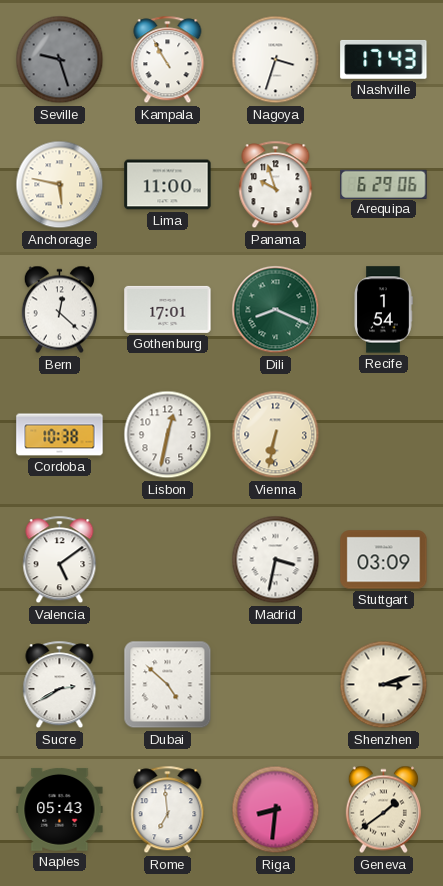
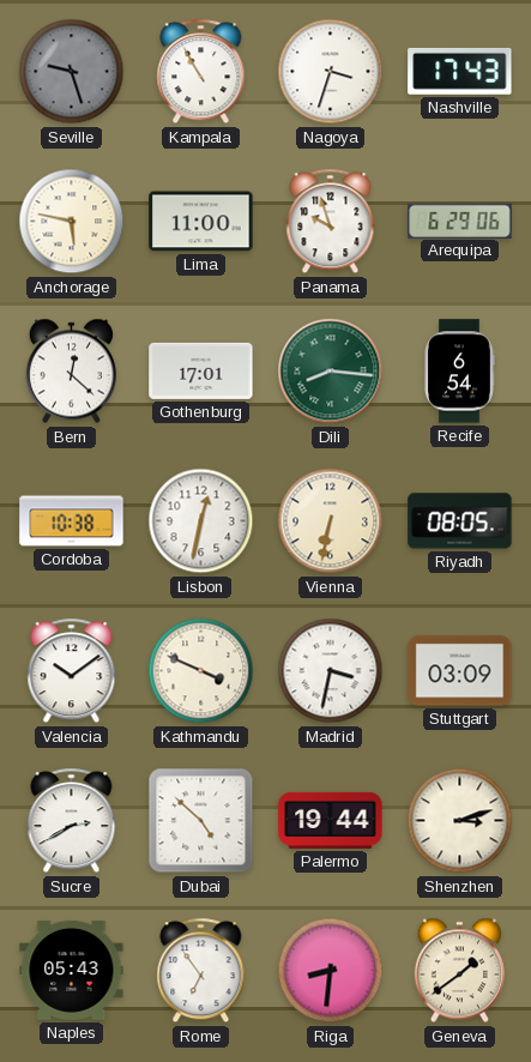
Dili: 8:19 -> 8:16
Recife: 1:54 -> 6:54
Riyadh: none -> 08:05
Valencia: 5:09 -> 10:09
Kathmandu: none -> 3:49
Palermo: none -> 19:44
Rome: 6:59 -> 6:54
